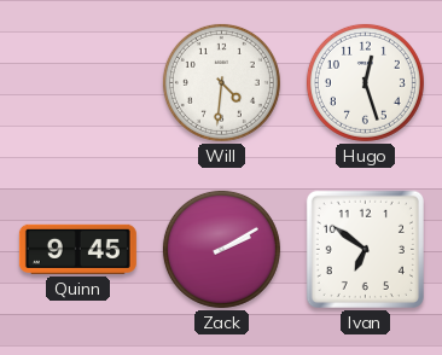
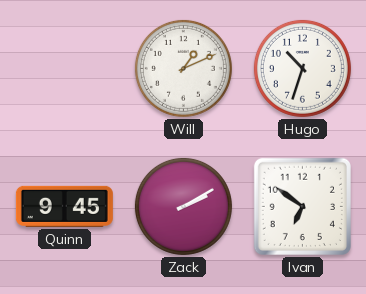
Will: 4:31 -> 1:11
Hugo: 12:27 -> 10:33
